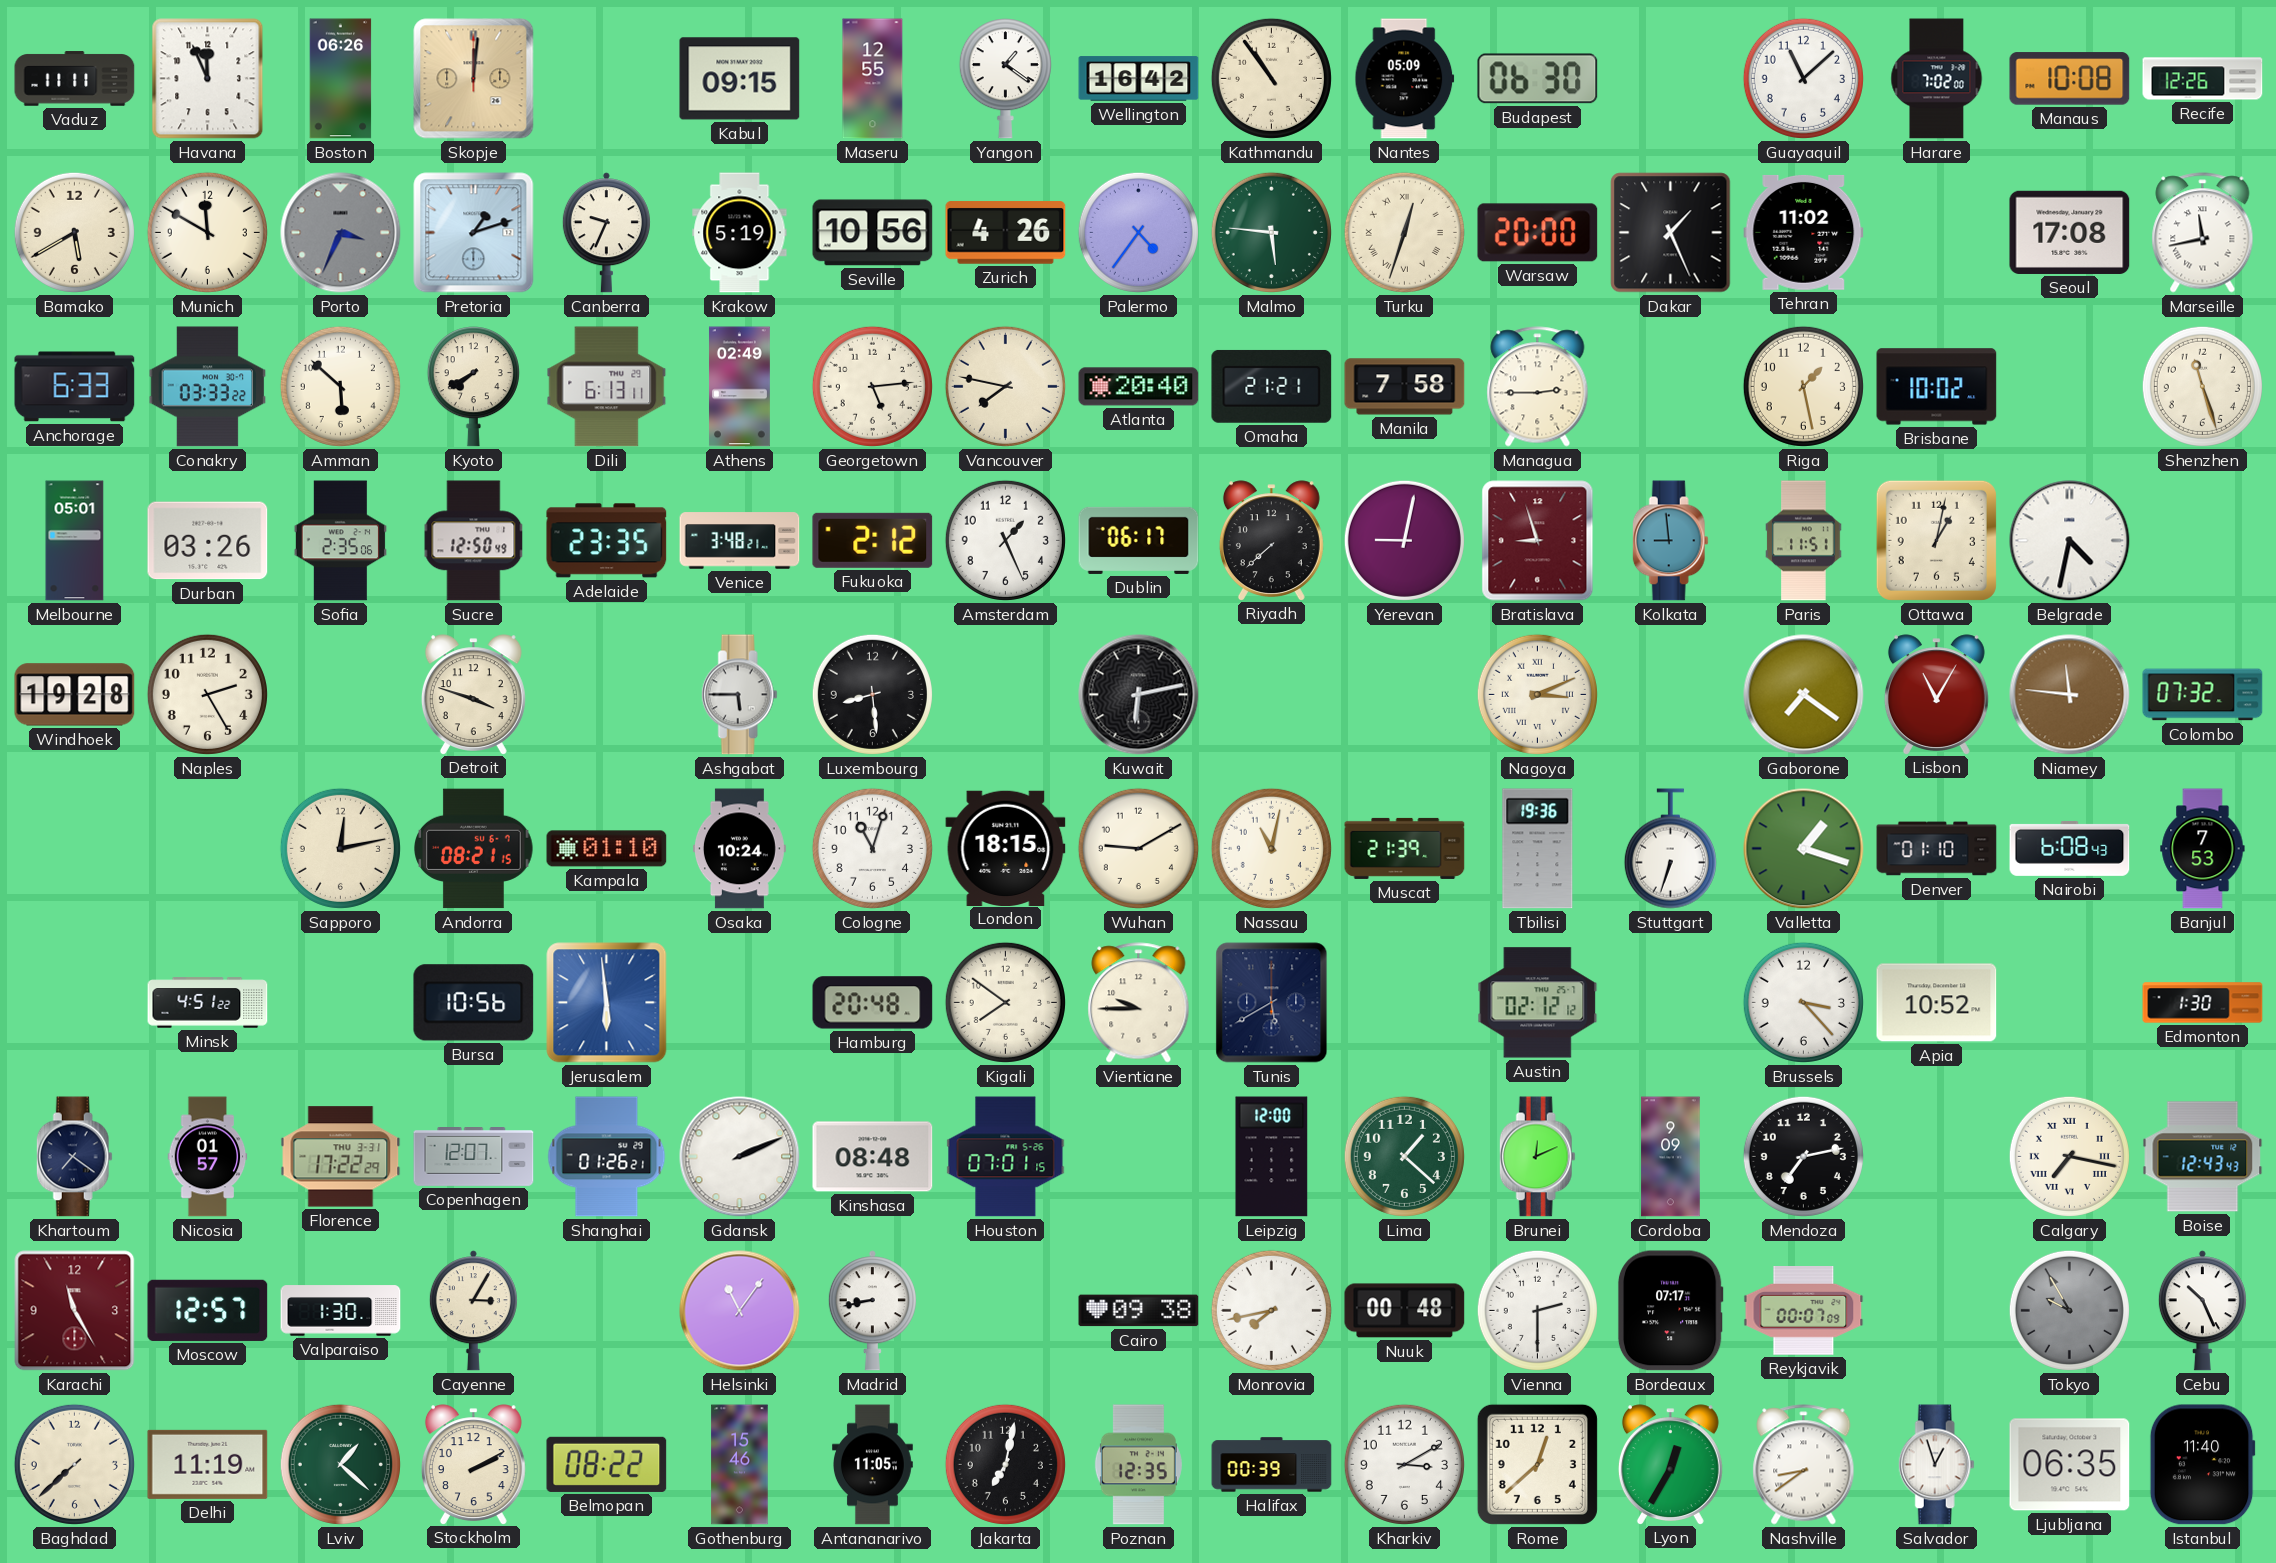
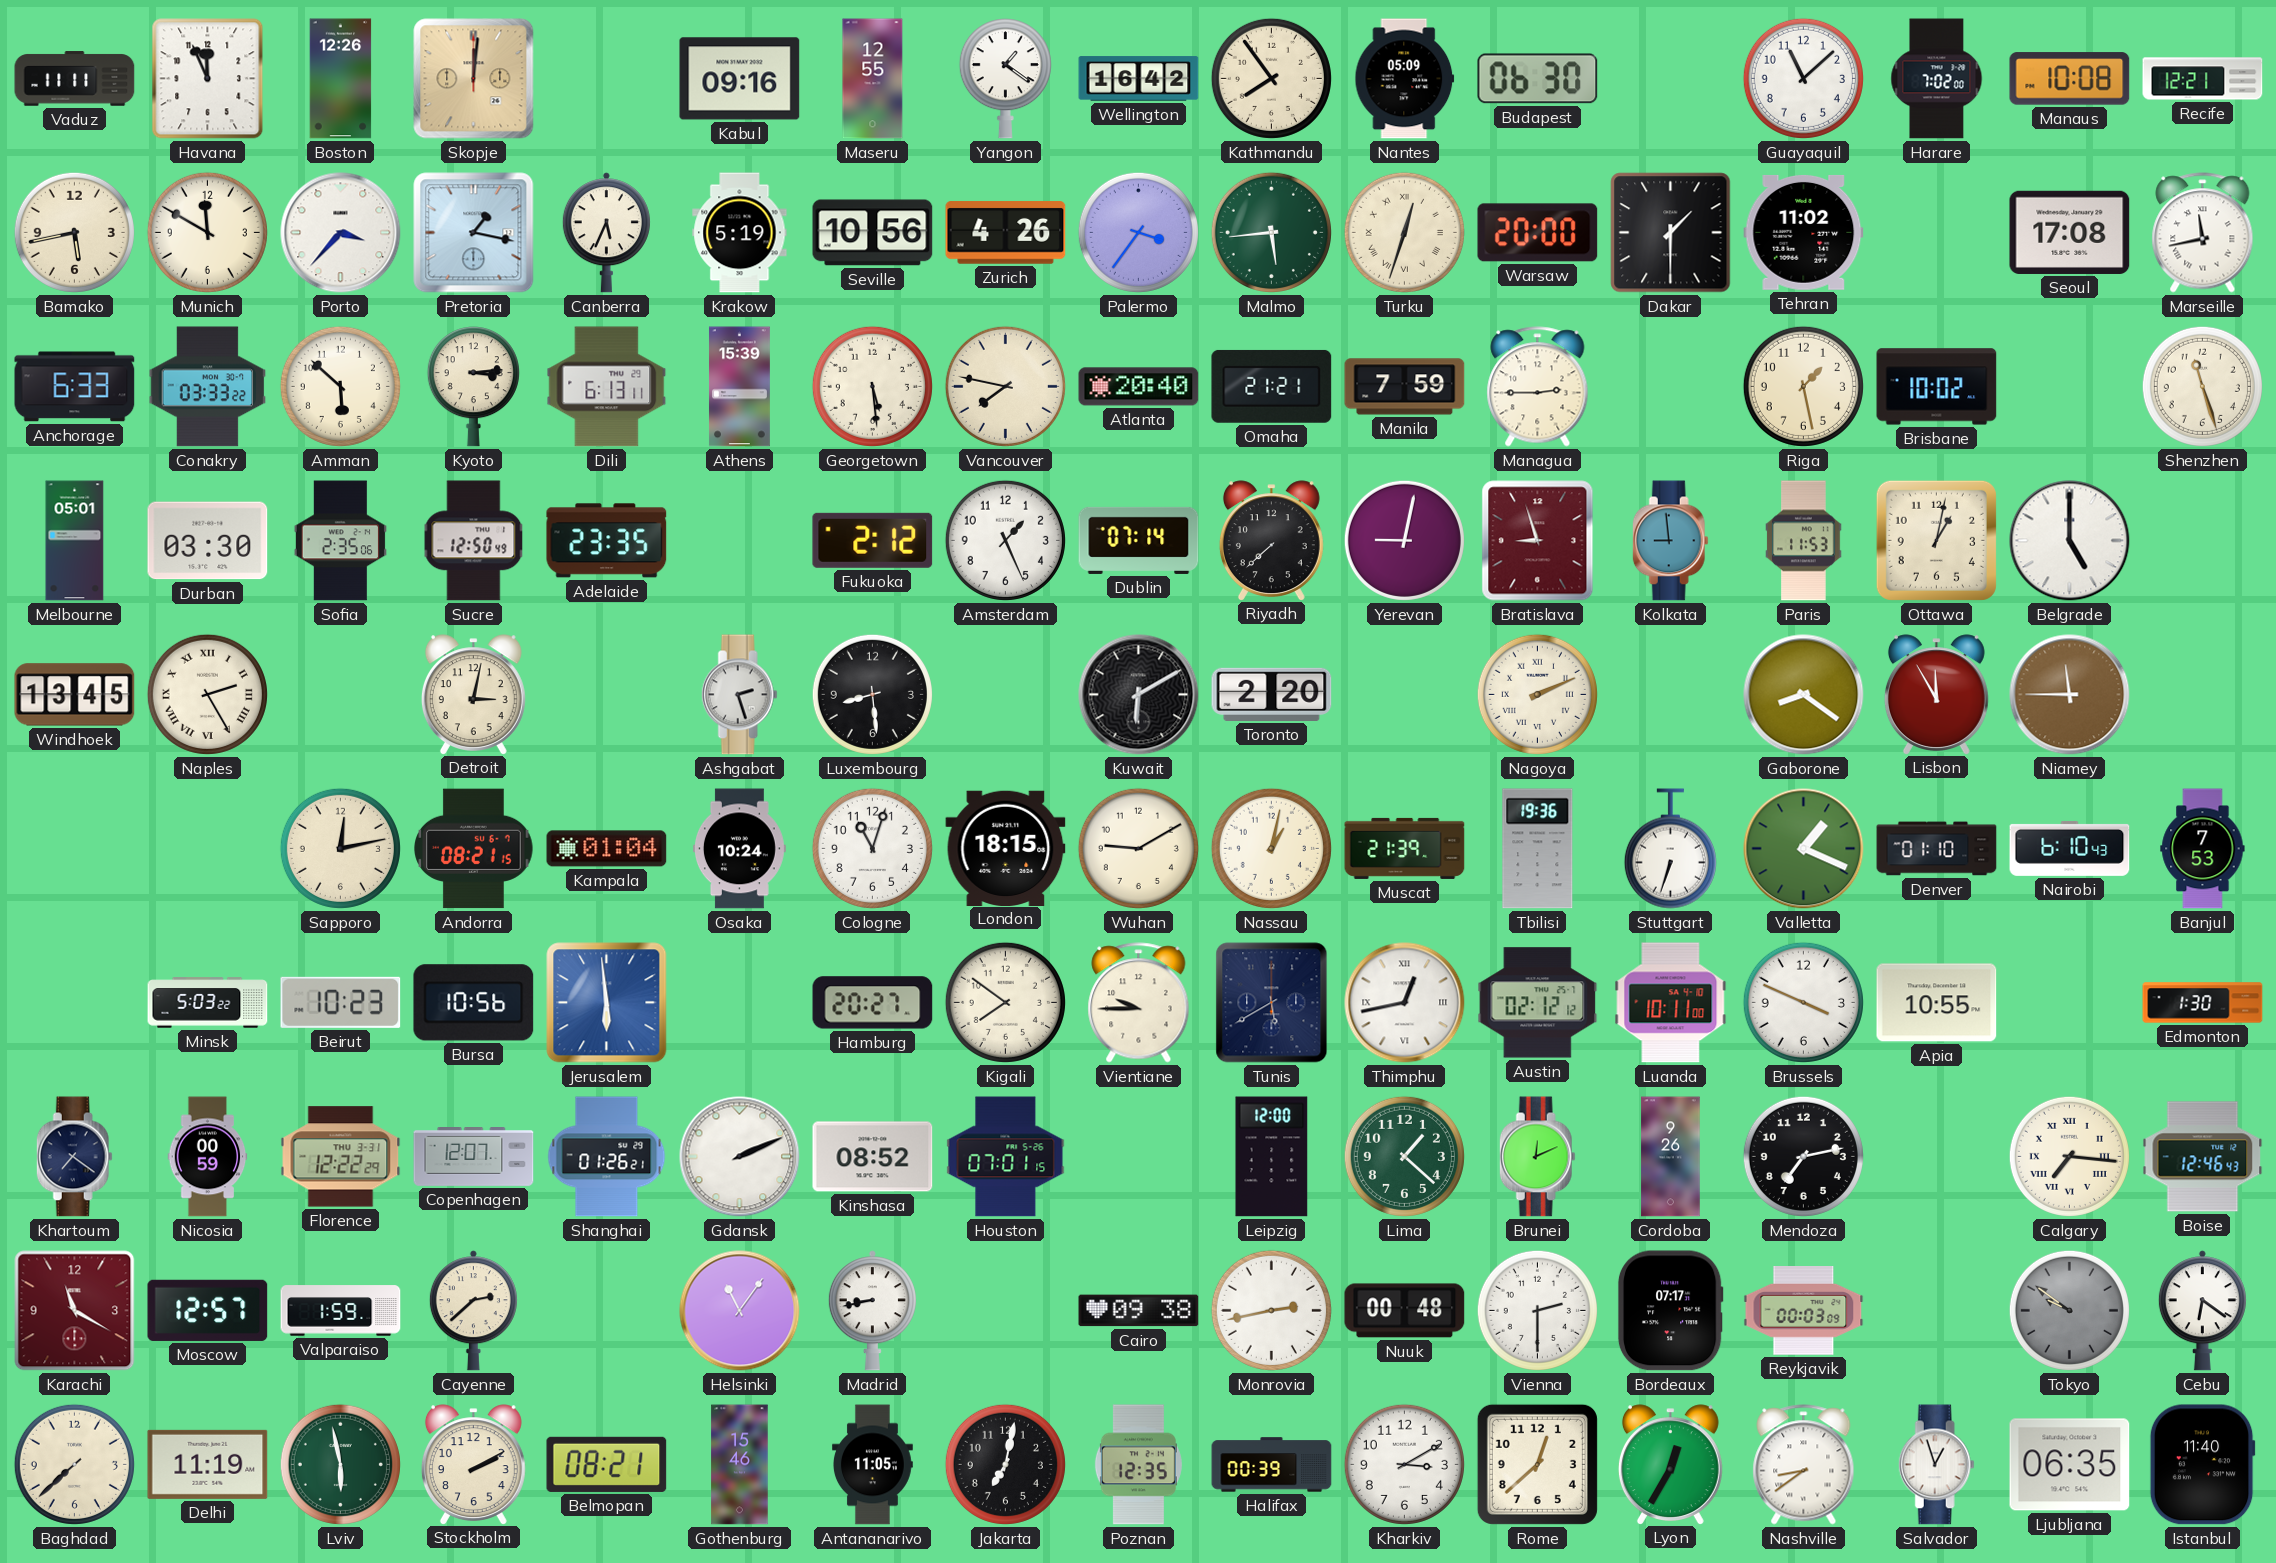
Boston: 06:26 -> 12:26
Kabul: 09:15 -> 09:16
Kathmandu: 10:54 -> 7:54
Recife: 12:26 -> 12:21
Bamako: 5:40 -> 5:43
Porto: 3:34 -> 3:37
Porto dial: grey -> white
Pretoria: 1:12 -> 1:17
Canberra: 9:34 -> 5:34
Palermo: 4:36 -> 3:36
Malmo: 5:46 -> 5:44
Dakar: 1:26 -> 1:30
Kyoto: 7:40 -> 3:14
Athens: 02:49 -> 15:39
Georgetown: 5:14 -> 5:29
Manila: 7:58 -> 7:59
Durban: 03:26 -> 03:30
Venice: 3:48 -> none
Dublin: 06:17 -> 07:14
Paris: 11:51 -> 11:53
Belgrade: 4:32 -> 5:00
Windhoek: 19:28 -> 13:45
Naples numerals: Arabic -> Roman
Detroit: 3:48 -> 3:02
Ashgabat: 5:45 -> 2:27
Kuwait: 6:13 -> 6:10
Toronto: none -> 2:20
Nagoya: 3:11 -> 2:11
Gaborone: 7:21 -> 8:21
Lisbon: 11:05 -> 11:55
Niamey: 11:46 -> 11:45
Colombo: 07:32 -> none
Kampala: 01:10 -> 01:04
Nassau: 11:02 -> 1:02
Valletta: 1:18 -> 1:19
Nairobi: 6:08 -> 6:10
Minsk: 4:51 -> 5:03
Beirut: none -> 10:23
Hamburg: 20:48 -> 20:27
Thimphu: none -> 12:43
Luanda: none -> 10:11
Brussels: 3:23 -> 3:49
Apia: 10:52 -> 10:55
Nicosia: 01:57 -> 00:59
Florence: 17:22 -> 12:22
Kinshasa: 08:48 -> 08:52
Cordoba: 9:09 -> 9:26
Calgary: 7:17 -> 7:16
Boise: 12:43 -> 12:46
Karachi: 11:25 -> 11:20
Valparaiso: 1:30 -> 1:59
Cayenne: 3:05 -> 2:38
Monrovia: 7:43 -> 2:43
Reykjavik: 00:07 -> 00:03
Tokyo: 9:55 -> 9:51
Cebu: 10:26 -> 6:21
Lviv: 1:22 -> 5:58
Belmopan: 08:22 -> 08:21
